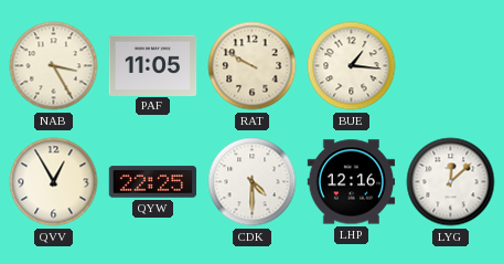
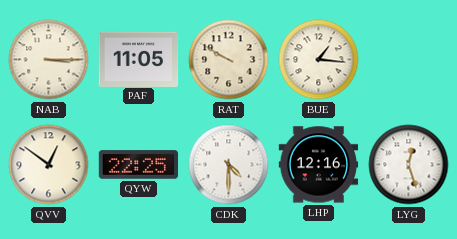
NAB: 3:25 -> 3:15
QVV: 12:55 -> 12:51
LYG: 12:08 -> 12:27
